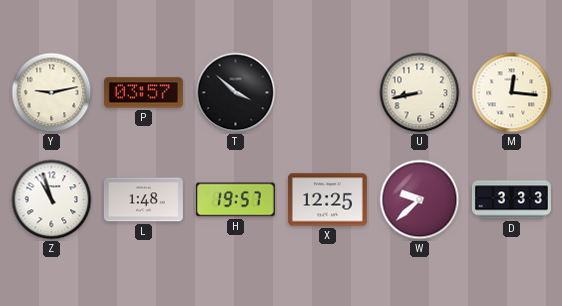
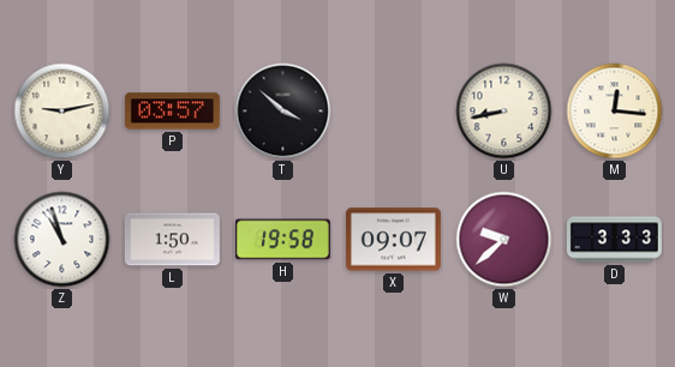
L: 1:48 -> 1:50
H: 19:57 -> 19:58
X: 12:25 -> 09:07
